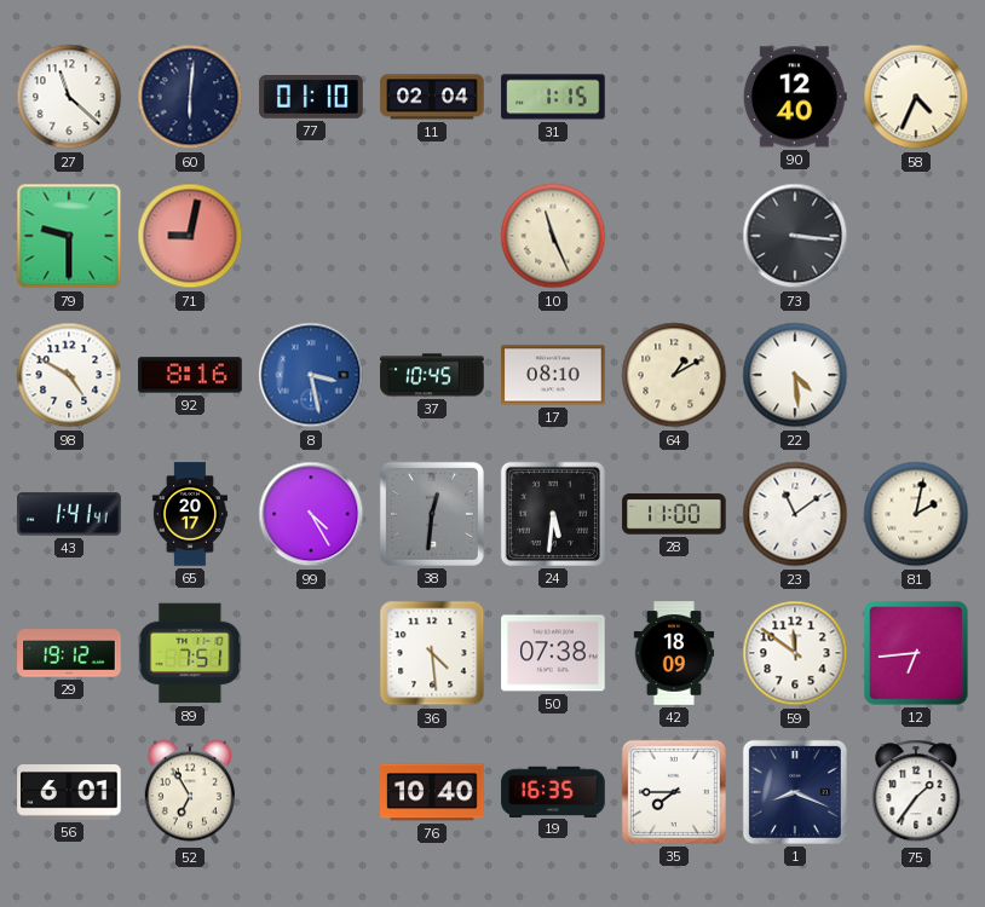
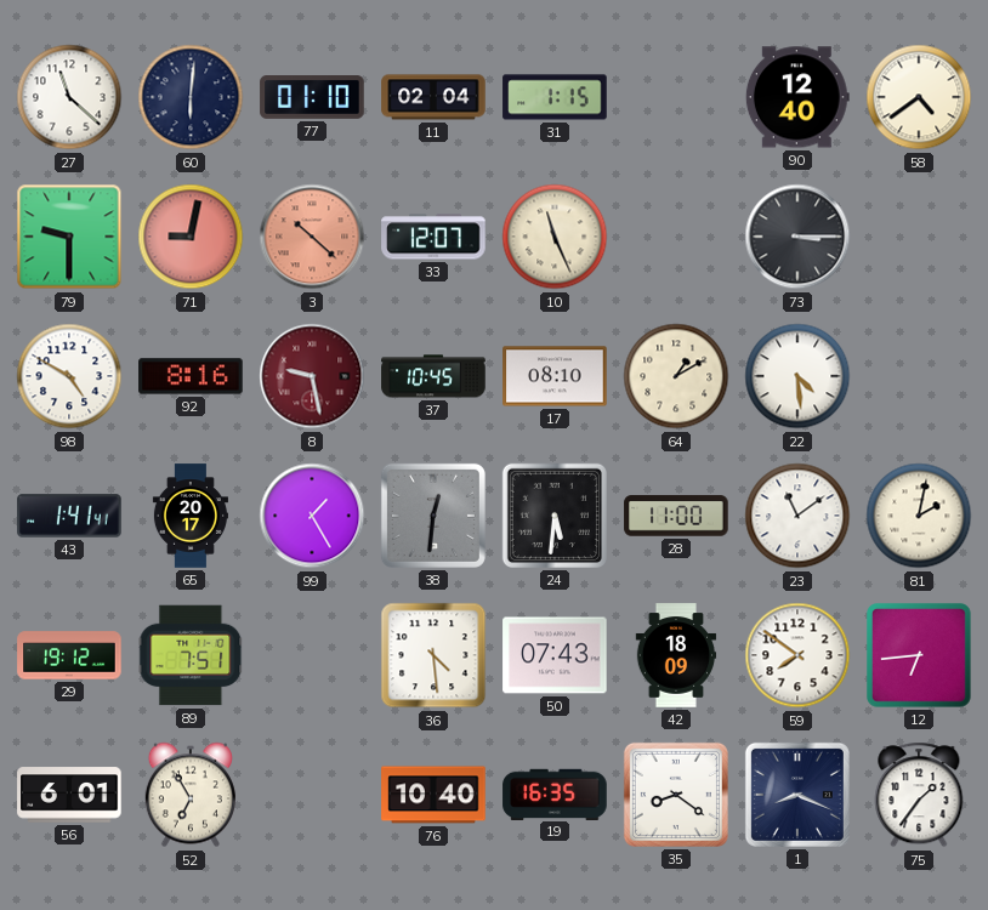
58: 4:34 -> 4:39
3: none -> 10:22
33: none -> 12:07
73: 3:16 -> 3:15
8: 3:28 -> 9:28
8 dial: blue -> burgundy
99: 4:25 -> 1:25
50: 07:38 -> 07:43
59: 11:51 -> 7:51
35: 7:45 -> 8:21
